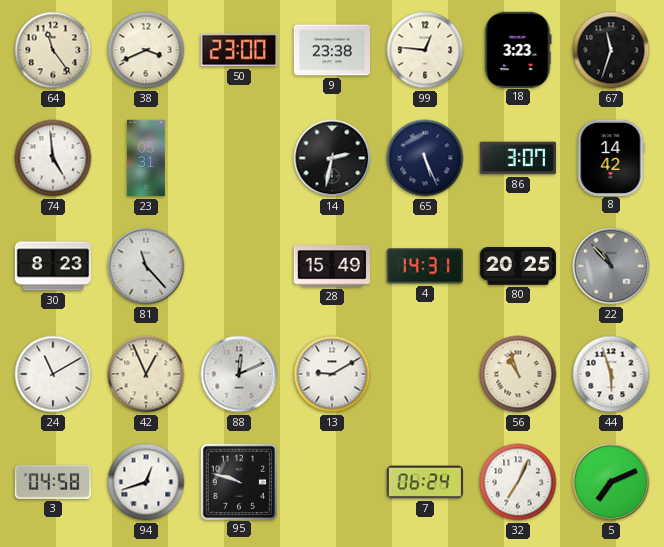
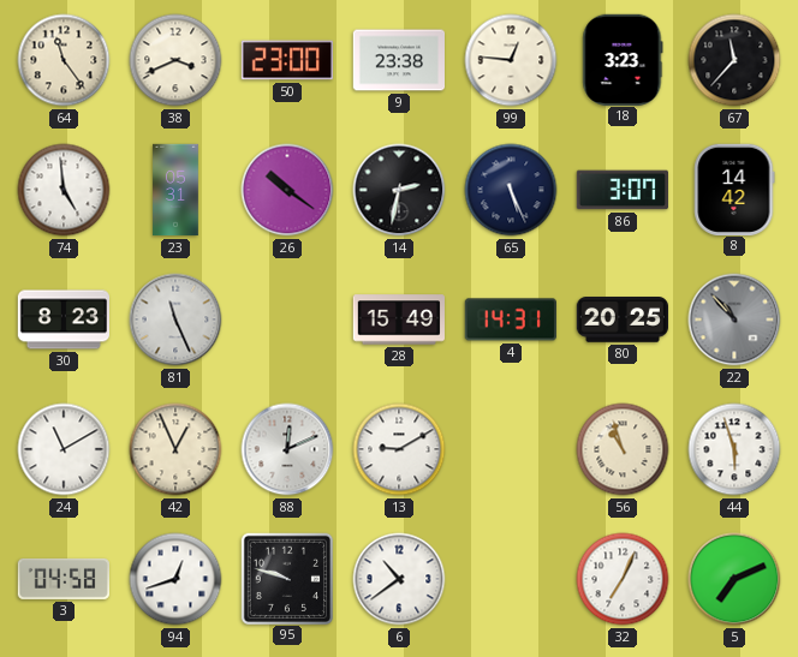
67: 11:33 -> 11:37
26: none -> 10:21
81: 11:23 -> 11:26
6: none -> 10:39
7: 06:24 -> none
